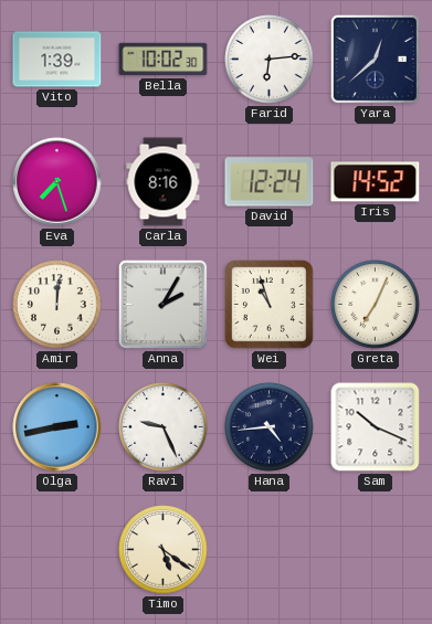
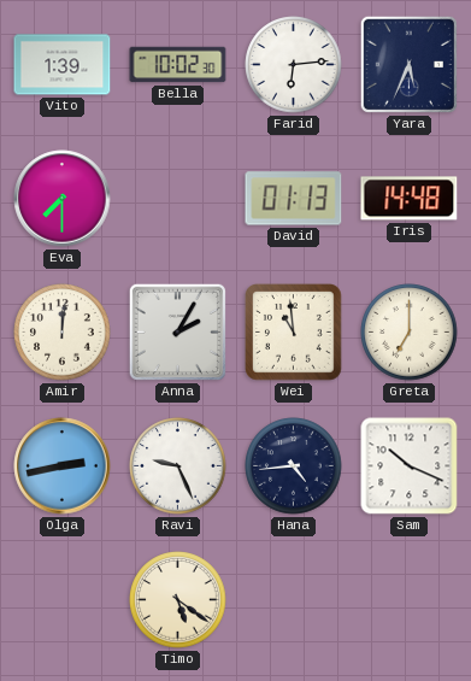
Yara: 12:38 -> 5:34
Eva: 7:27 -> 7:30
Carla: 8:16 -> none
David: 12:24 -> 01:13
Iris: 14:52 -> 14:48
Wei: 10:57 -> 10:59
Greta: 7:04 -> 7:00
